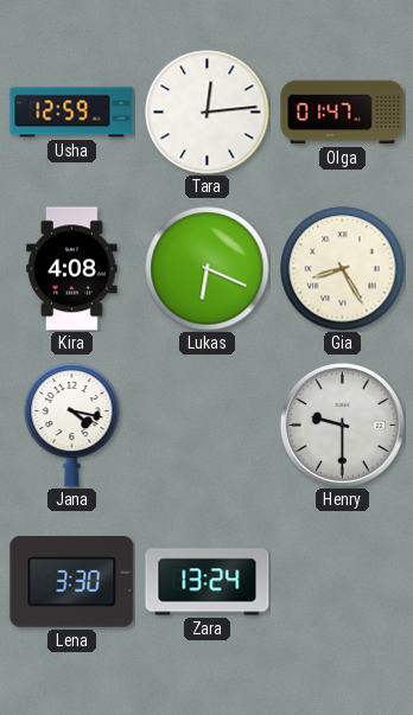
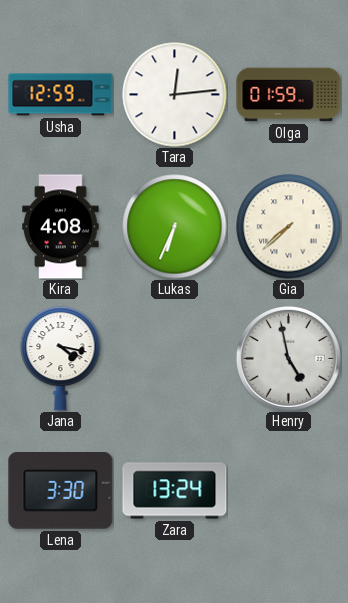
Olga: 01:47 -> 01:59
Lukas: 6:19 -> 6:34
Gia: 8:25 -> 7:38
Henry: 9:30 -> 4:58
